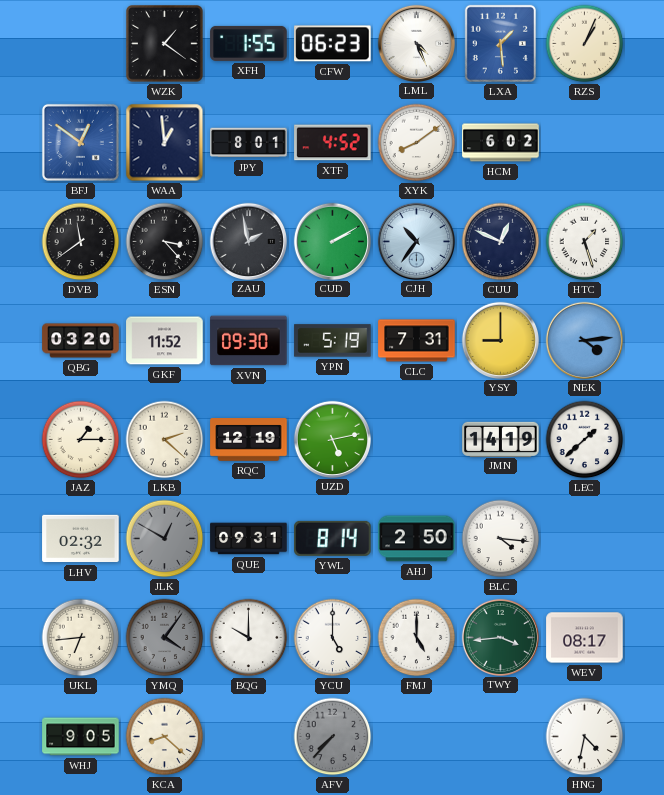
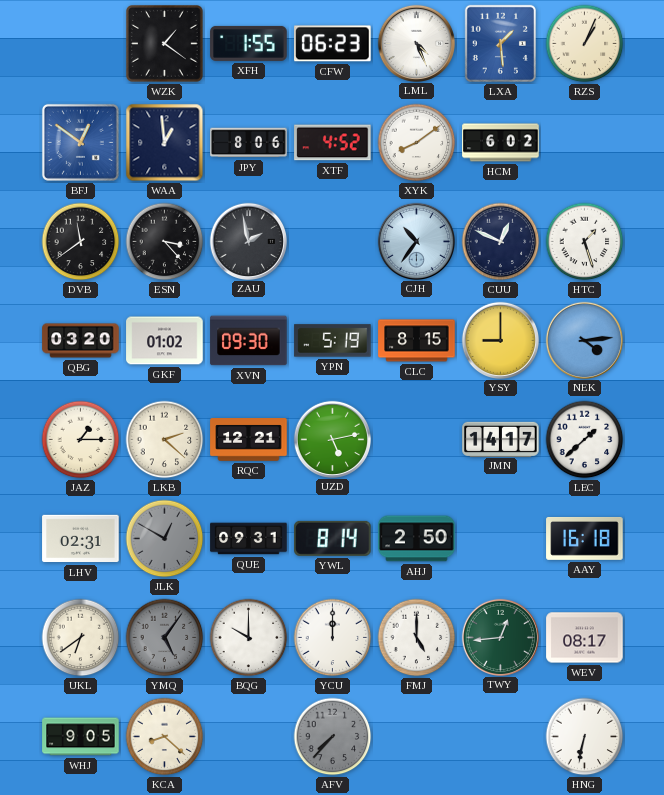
JPY: 8:01 -> 8:06
CUD: 2:10 -> none
GKF: 11:52 -> 01:02
CLC: 7:31 -> 8:15
RQC: 12:19 -> 12:21
JMN: 14:19 -> 14:17
LHV: 02:32 -> 02:31
BLC: 4:16 -> none
AAY: none -> 16:18
UKL: 6:44 -> 6:39
YMQ: 4:06 -> 5:06
YCU: 5:00 -> 12:00
TWY: 3:44 -> 12:44
HNG: 4:32 -> 6:32
